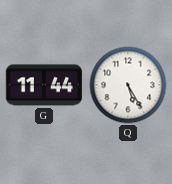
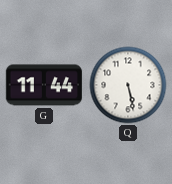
Q: 5:25 -> 5:28
